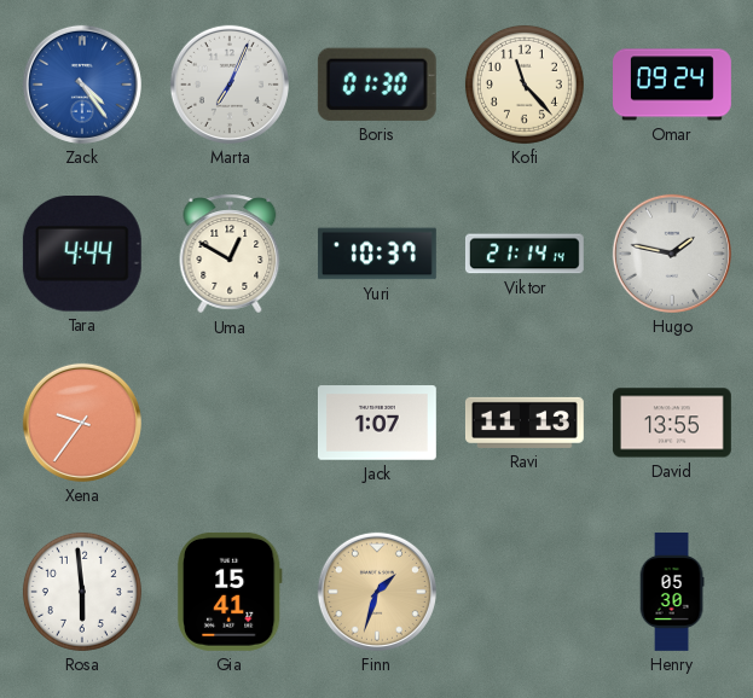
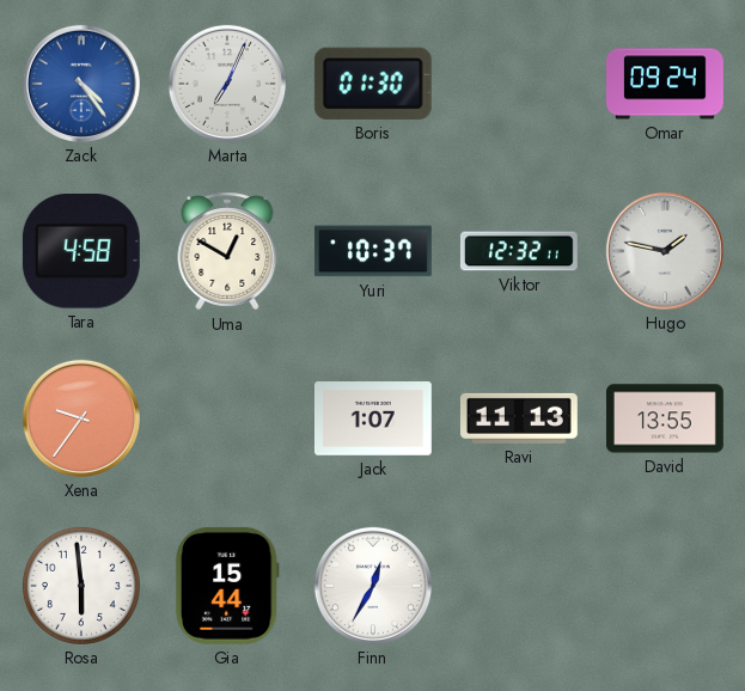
Kofi: 11:23 -> none
Tara: 4:44 -> 4:58
Viktor: 21:14 -> 12:32
Gia: 15:41 -> 15:44
Finn: 1:33 -> 12:35
Finn dial: champagne -> white
Henry: 05:30 -> none
